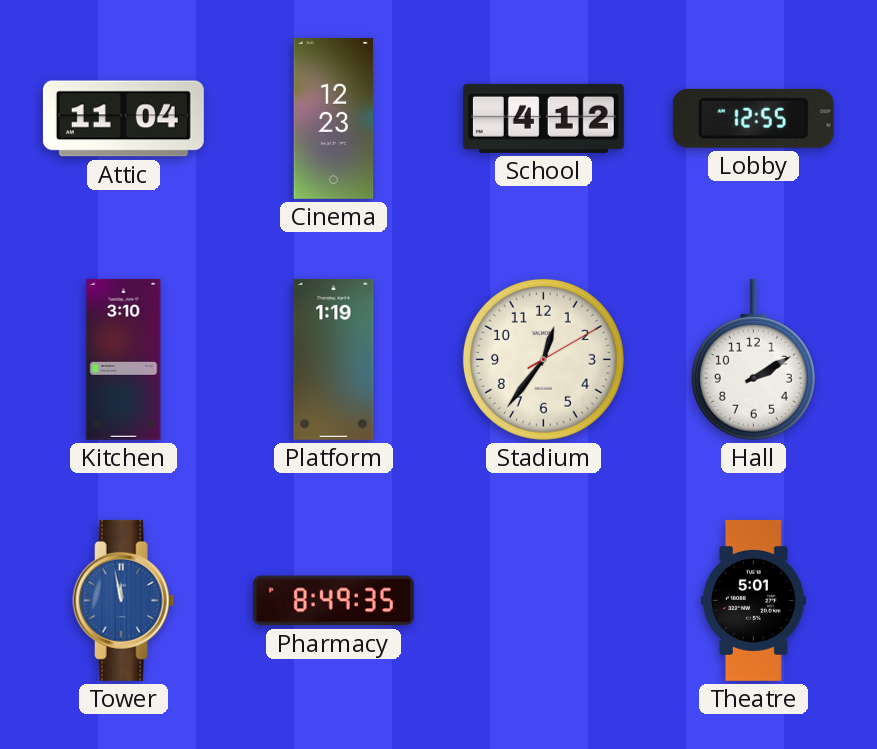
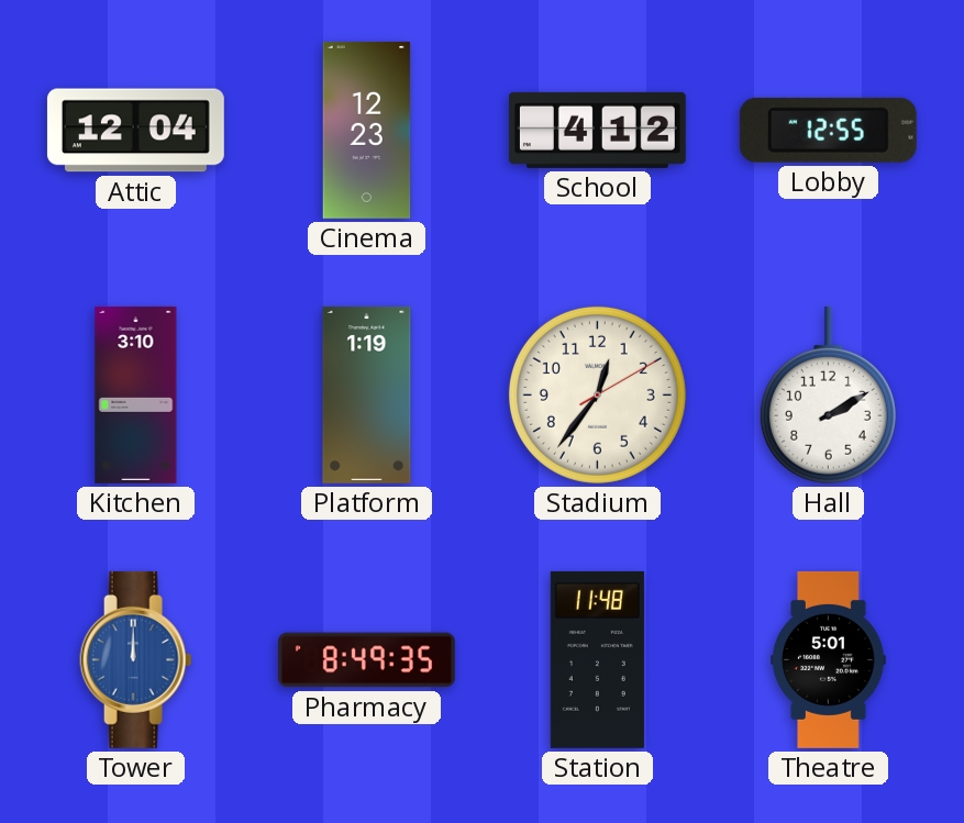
Attic: 11:04 -> 12:04
Tower: 11:58 -> 12:00
Station: none -> 11:48
